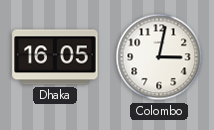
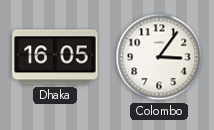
Colombo: 3:02 -> 3:06
